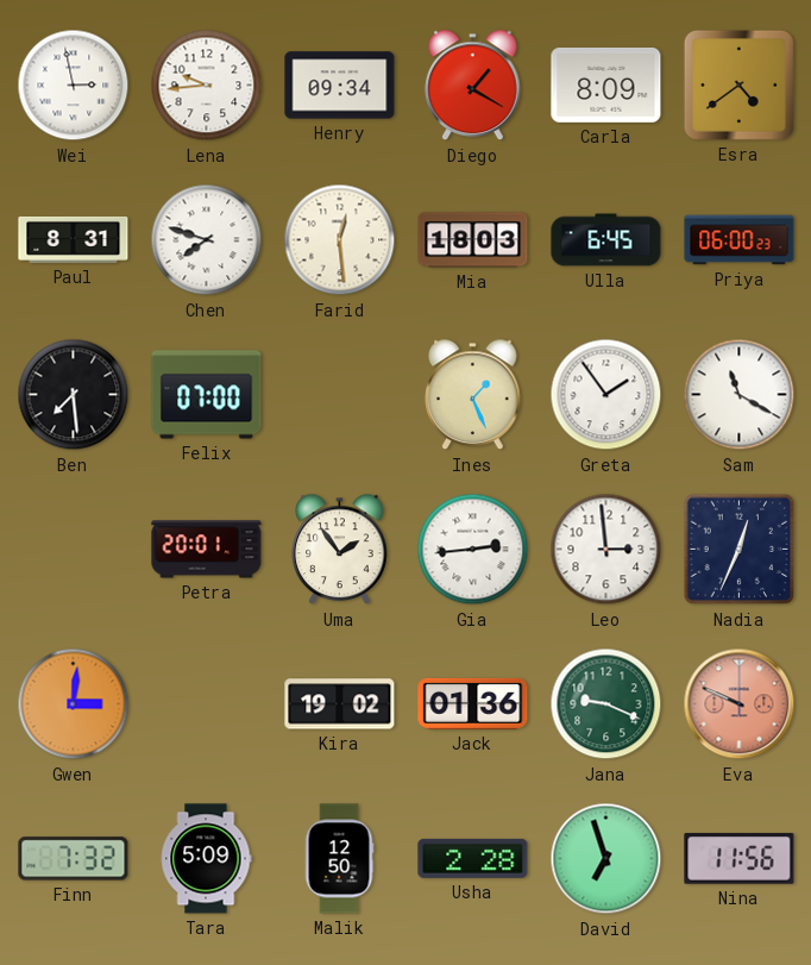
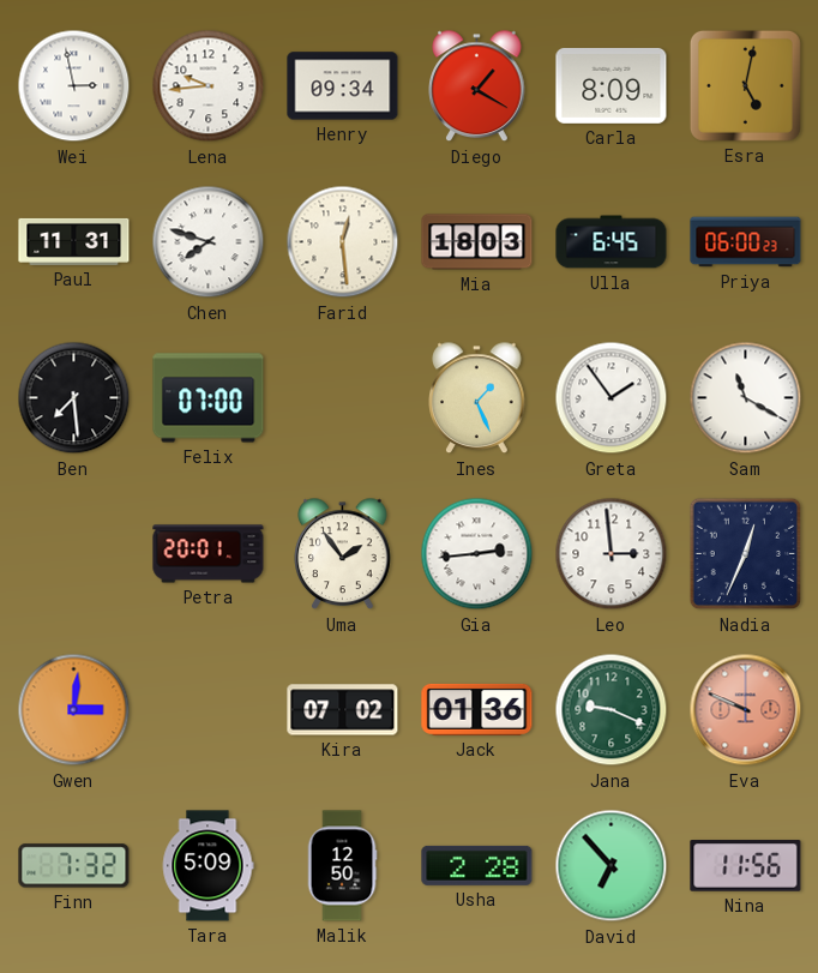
Esra: 4:39 -> 5:02
Paul: 8:31 -> 11:31
Kira: 19:02 -> 07:02
David: 6:57 -> 6:53
